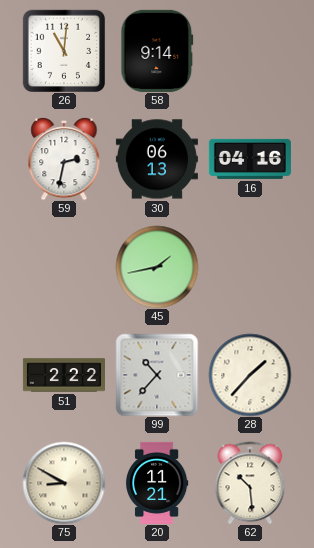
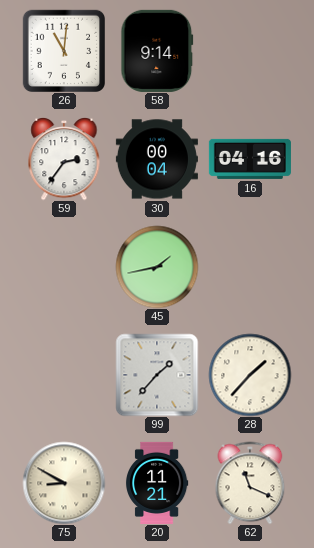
59: 2:32 -> 2:36
30: 06:13 -> 00:04
51: 2:22 -> none
99: 10:37 -> 1:37
62: 10:29 -> 11:19
